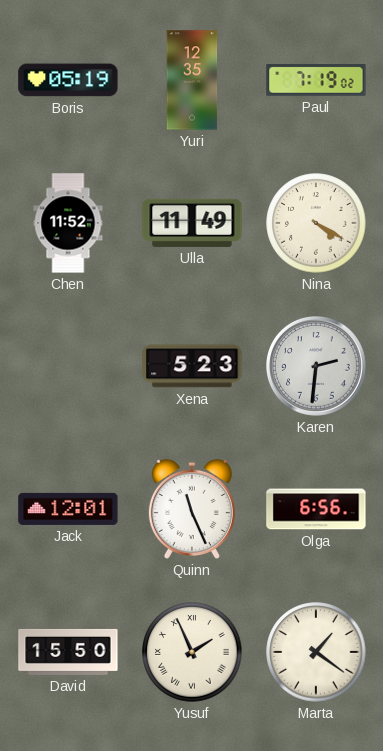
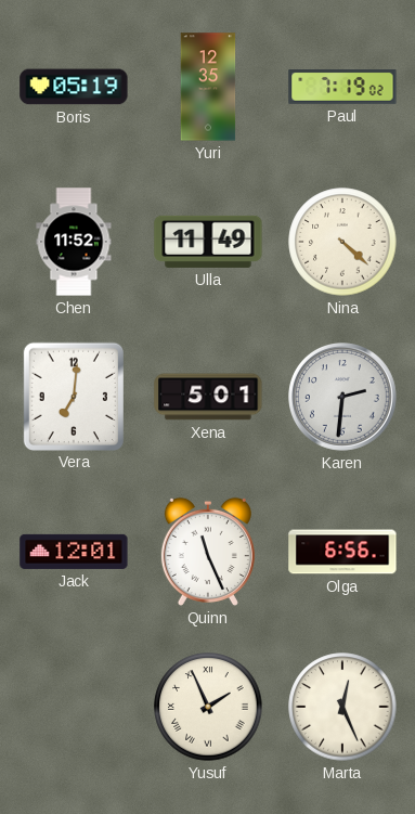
Nina: 4:20 -> 4:22
Vera: none -> 7:01
Xena: 5:23 -> 5:01
David: 15:50 -> none
Marta: 1:21 -> 12:26
